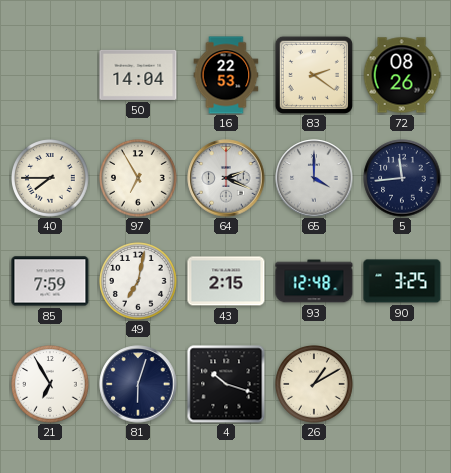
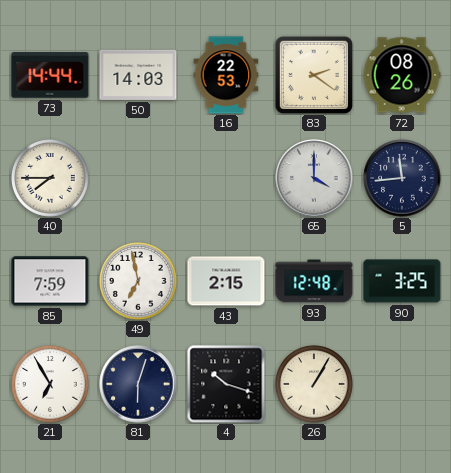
73: none -> 14:44
50: 14:04 -> 14:03
97: 6:55 -> none
64: 2:19 -> none
49: 7:02 -> 6:58
26: 1:10 -> 1:05
